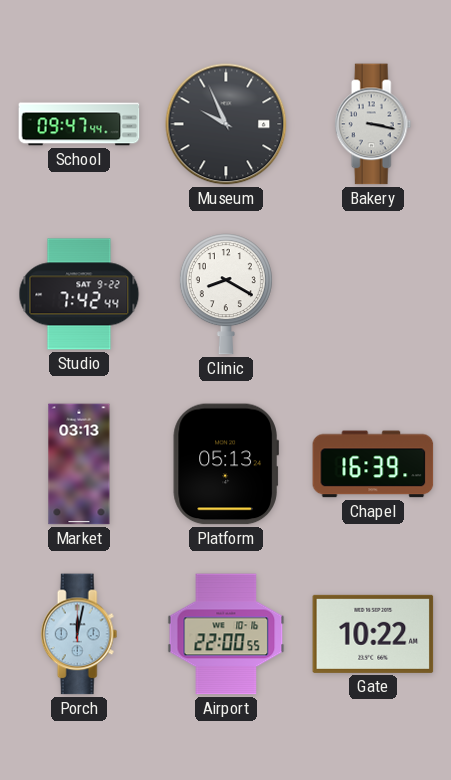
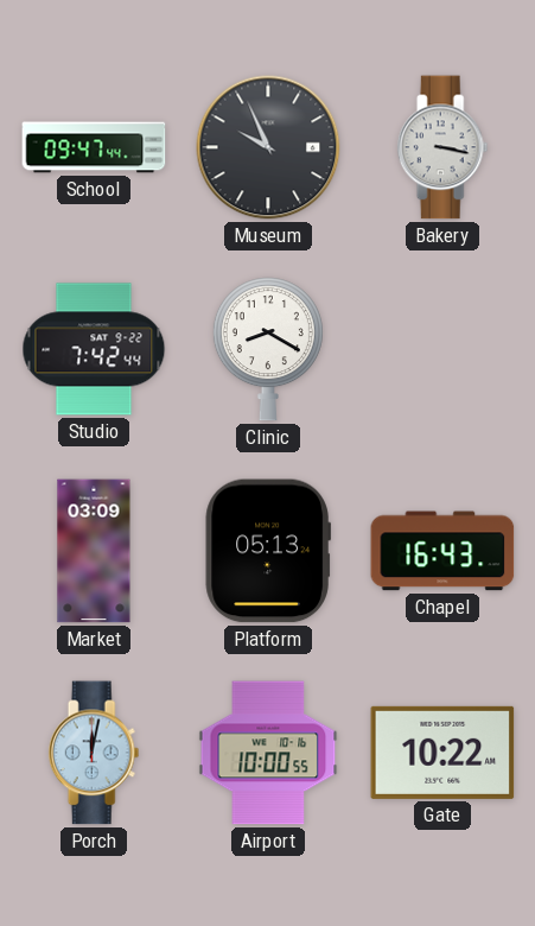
Market: 03:13 -> 03:09
Chapel: 16:39 -> 16:43
Airport: 22:00 -> 10:00
